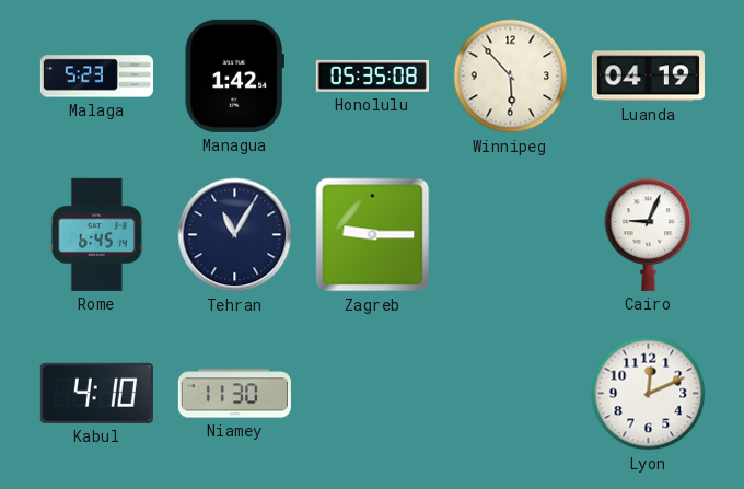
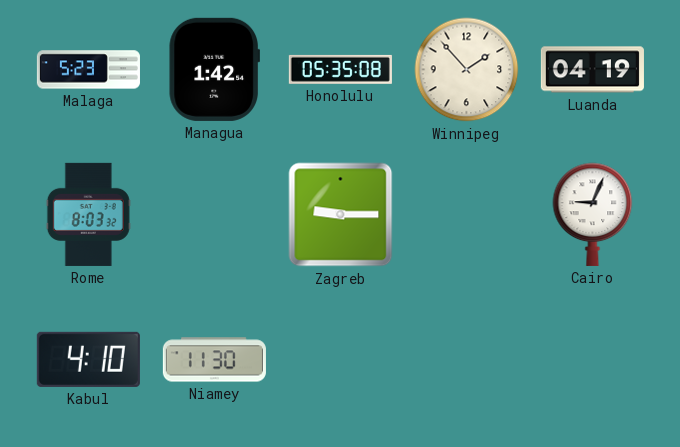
Winnipeg: 5:53 -> 1:53
Rome: 6:45 -> 8:03
Tehran: 11:05 -> none
Lyon: 12:11 -> none
